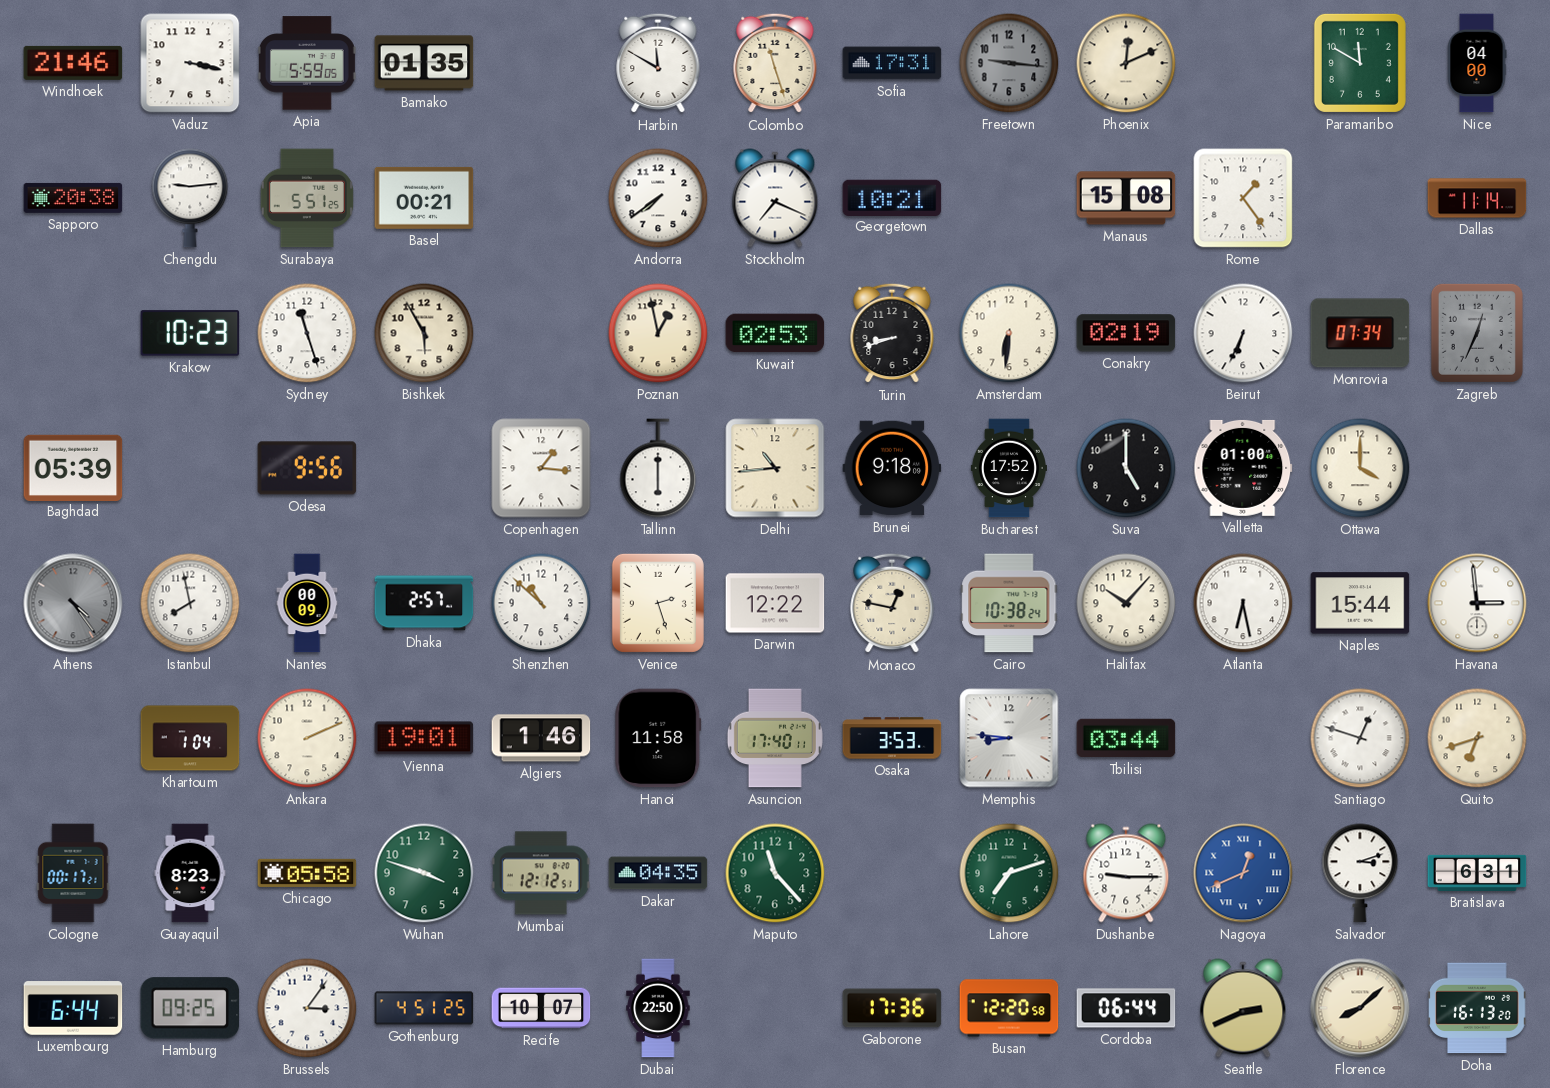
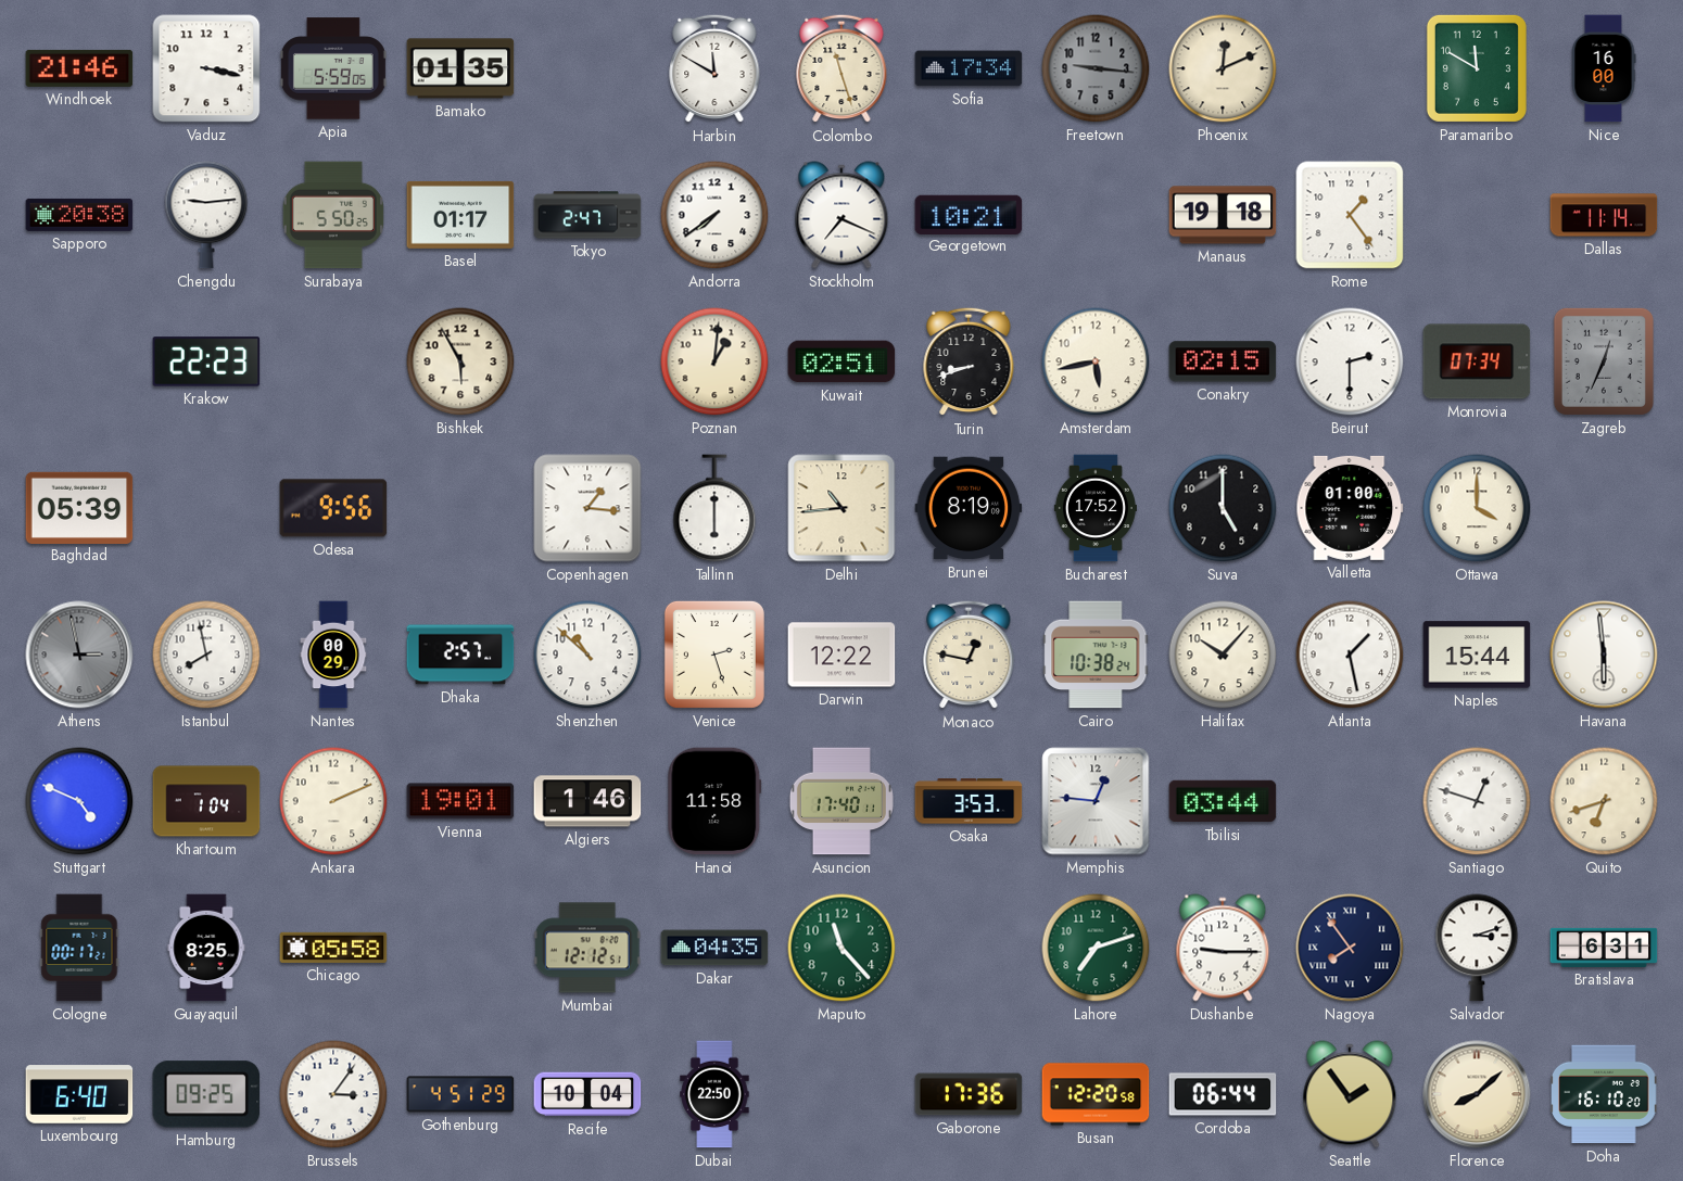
Sofia: 17:31 -> 17:34
Nice: 04:00 -> 16:00
Surabaya: 5:51 -> 5:50
Basel: 00:21 -> 01:17
Tokyo: none -> 2:47
Manaus: 15:08 -> 19:18
Krakow: 10:23 -> 22:23
Sydney: 11:27 -> none
Poznan: 12:58 -> 1:01
Kuwait: 02:53 -> 02:51
Amsterdam: 6:31 -> 5:43
Conakry: 02:19 -> 02:15
Beirut: 6:34 -> 2:30
Brunei: 9:18 -> 8:19
Athens: 4:24 -> 2:58
Nantes: 00:09 -> 00:29
Atlanta: 6:28 -> 1:28
Havana: 2:59 -> 5:59
Stuttgart: none -> 4:49
Memphis: 8:46 -> 12:46
Guayaquil: 8:23 -> 8:25
Wuhan: 3:48 -> none
Nagoya: 12:41 -> 7:54
Nagoya dial: blue -> navy
Luxembourg: 6:44 -> 6:40
Gothenburg: 4:51:25 -> 4:51:29
Recife: 10:07 -> 10:04
Seattle: 2:41 -> 1:54
Doha: 16:13 -> 16:10
